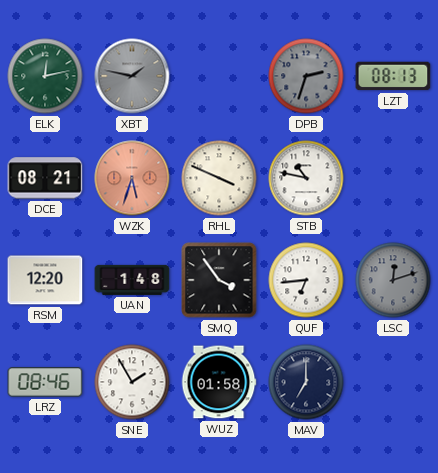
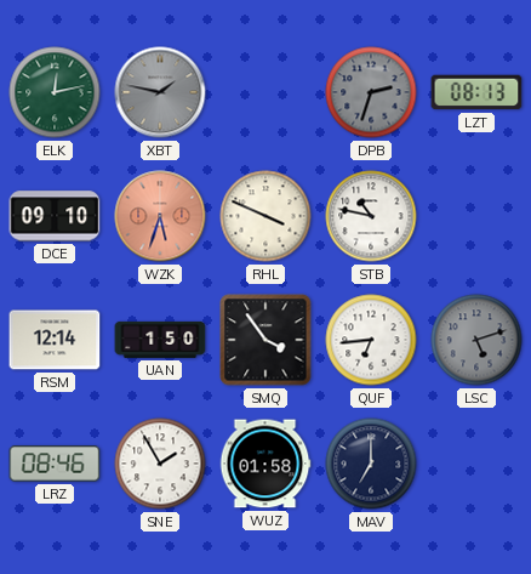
DCE: 08:21 -> 09:10
RSM: 12:20 -> 12:14
UAN: 1:48 -> 1:50
LSC: 12:12 -> 5:12
